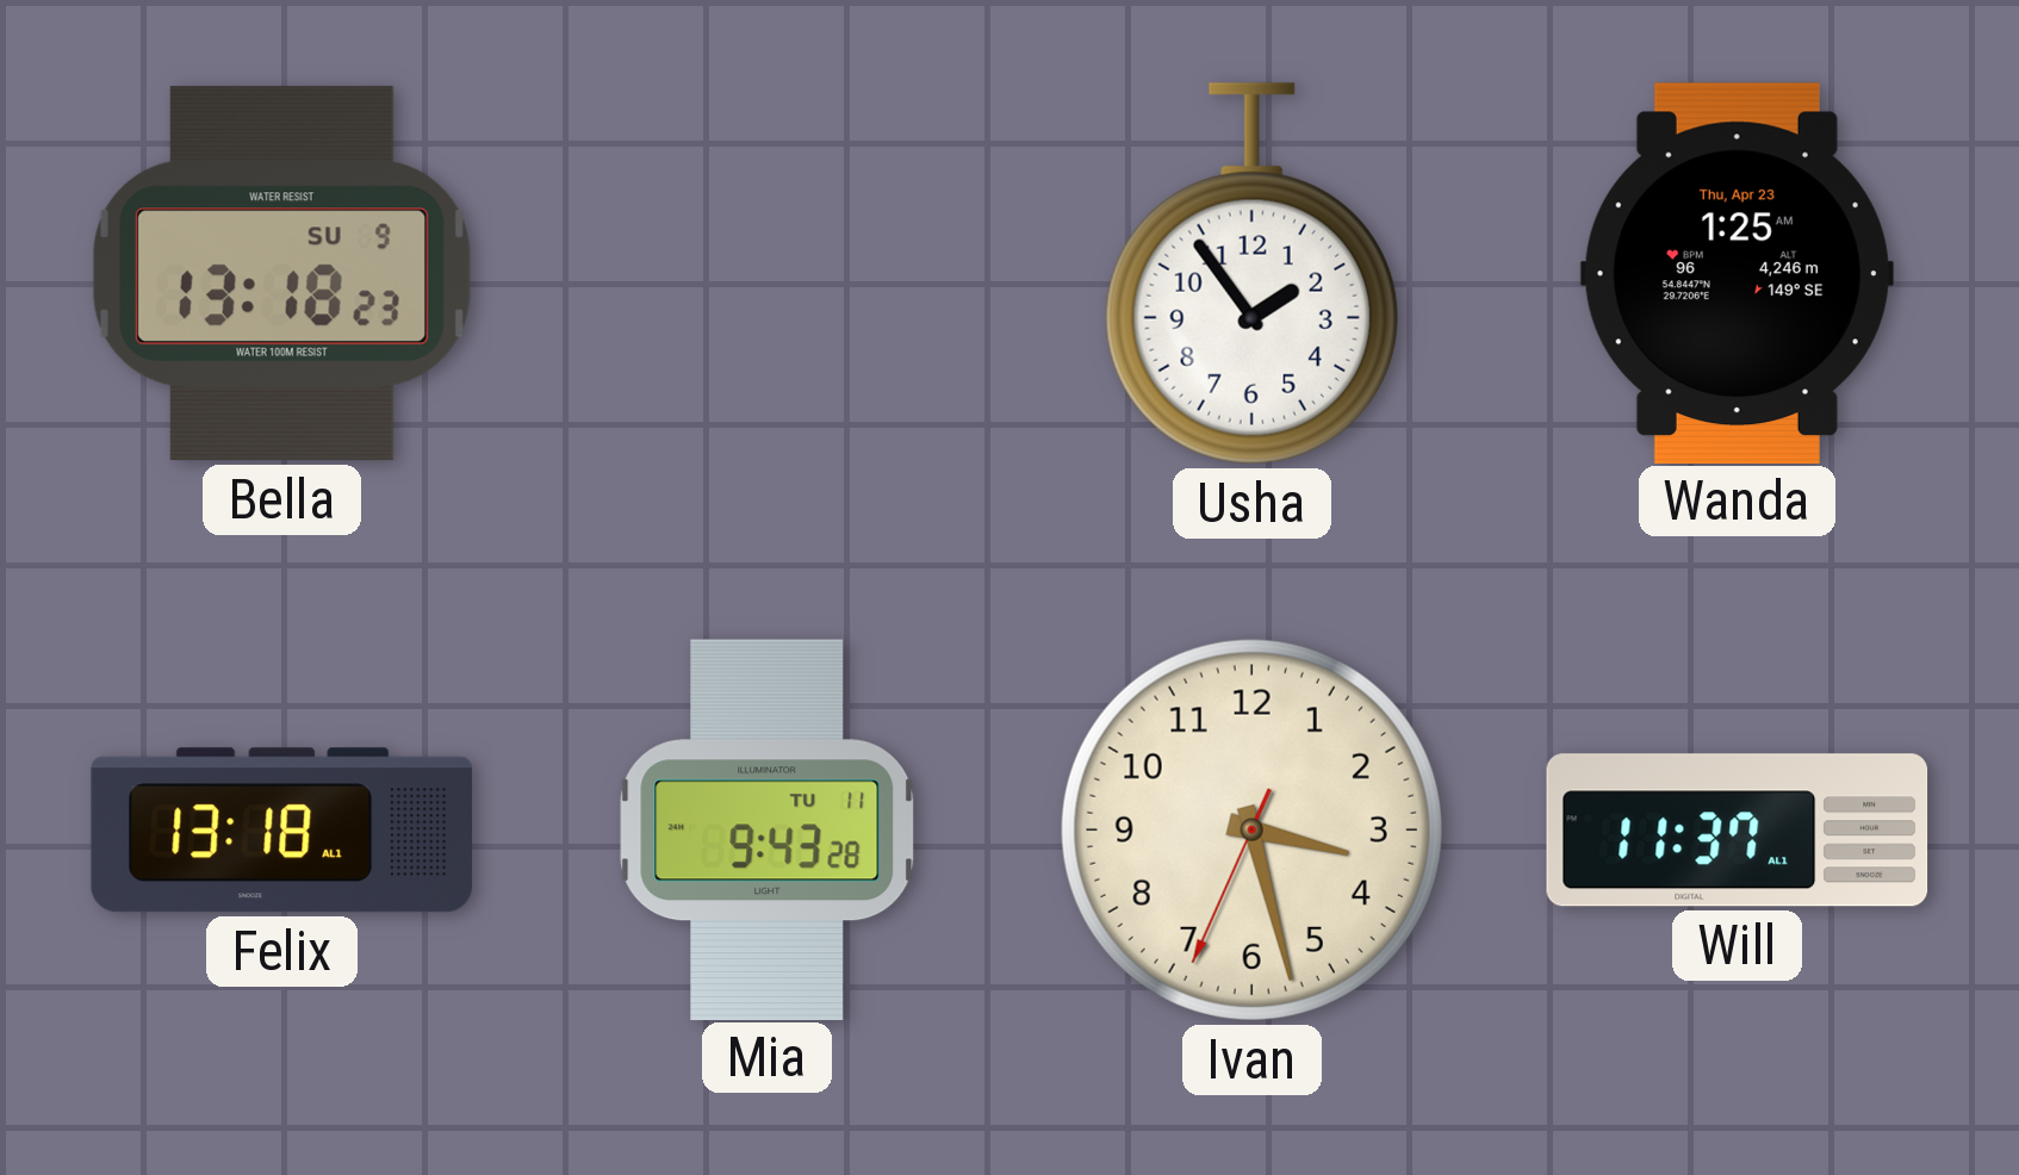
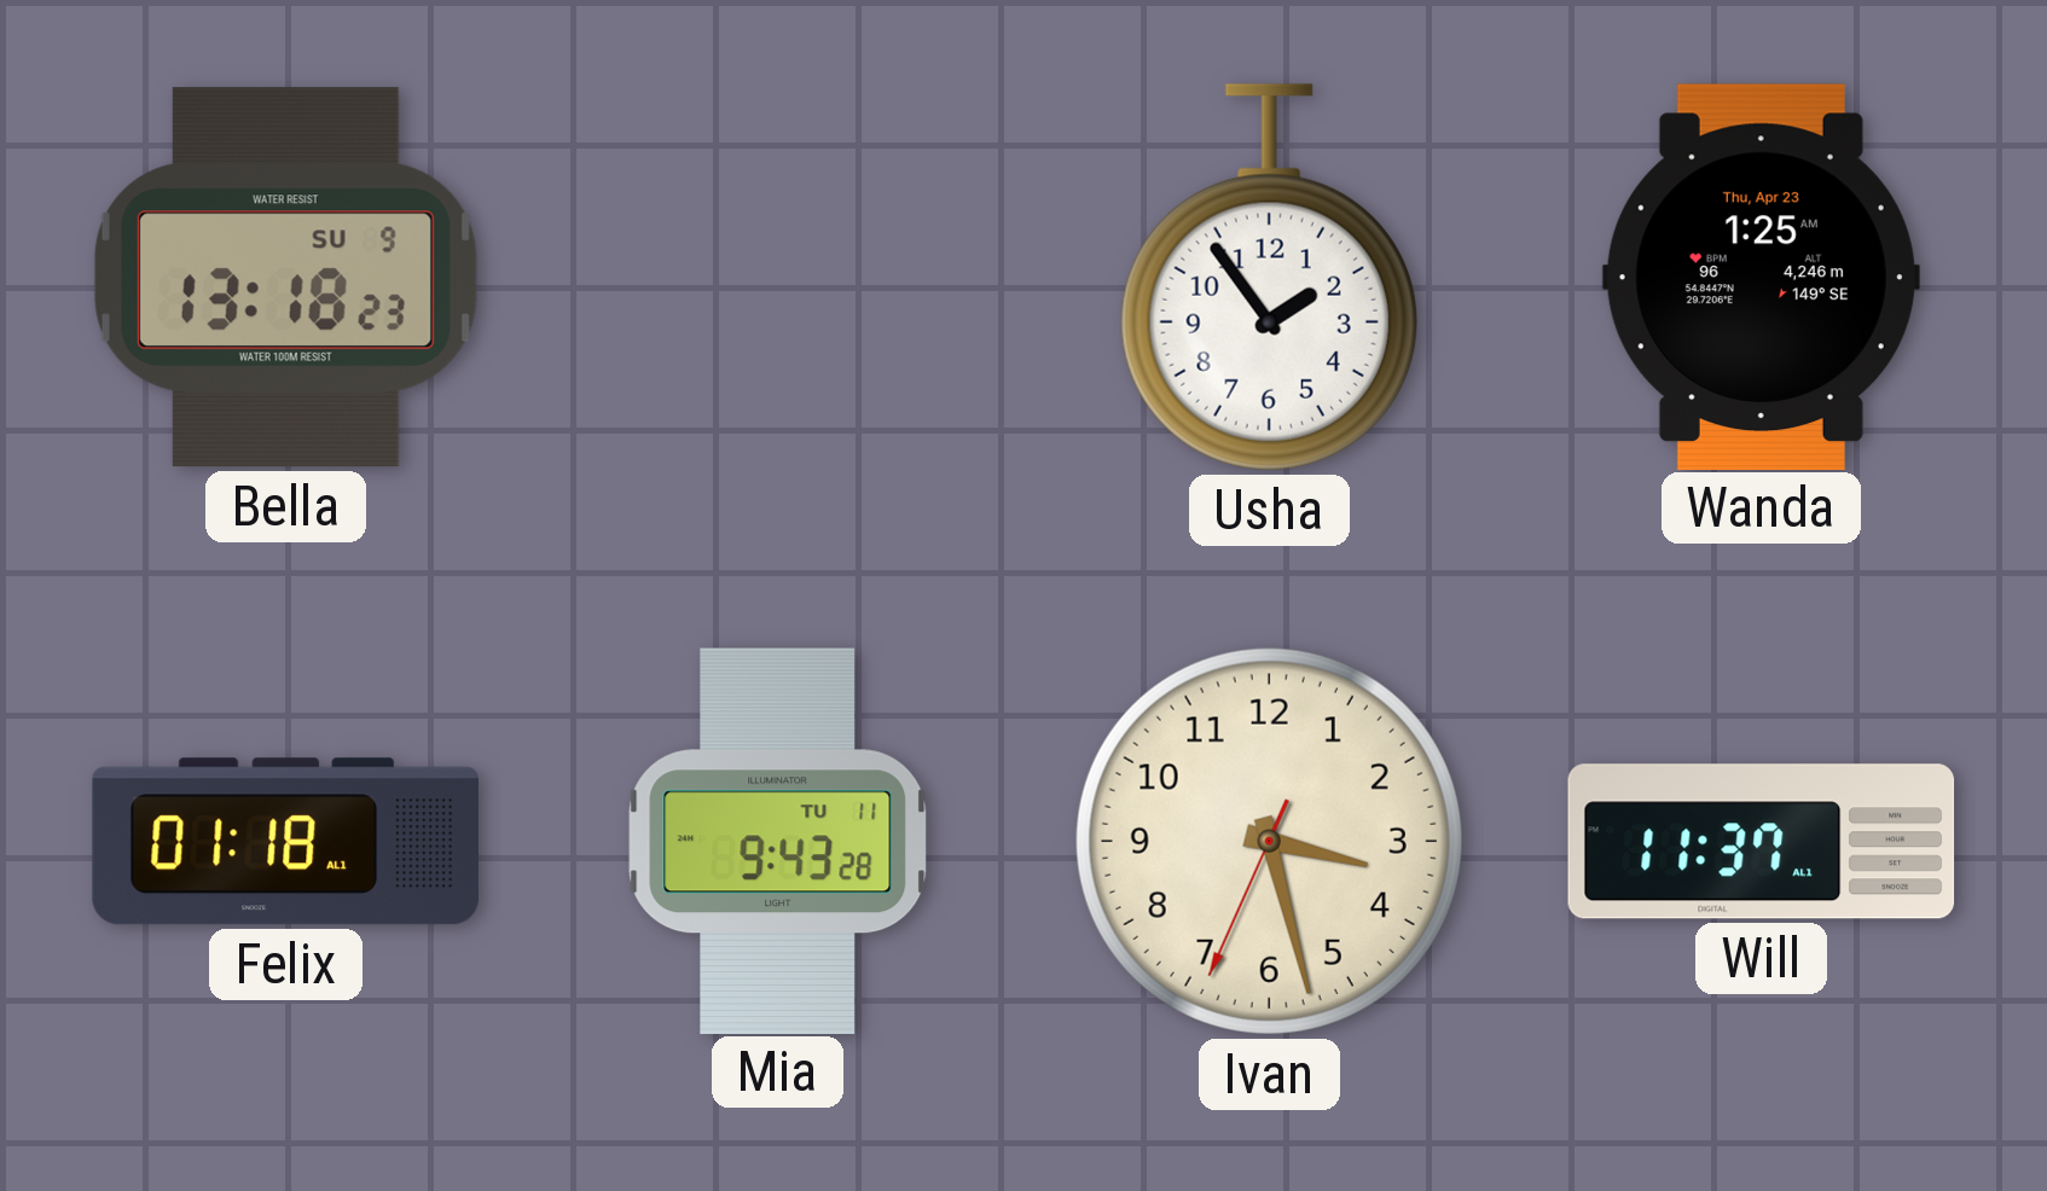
Felix: 13:18 -> 01:18
